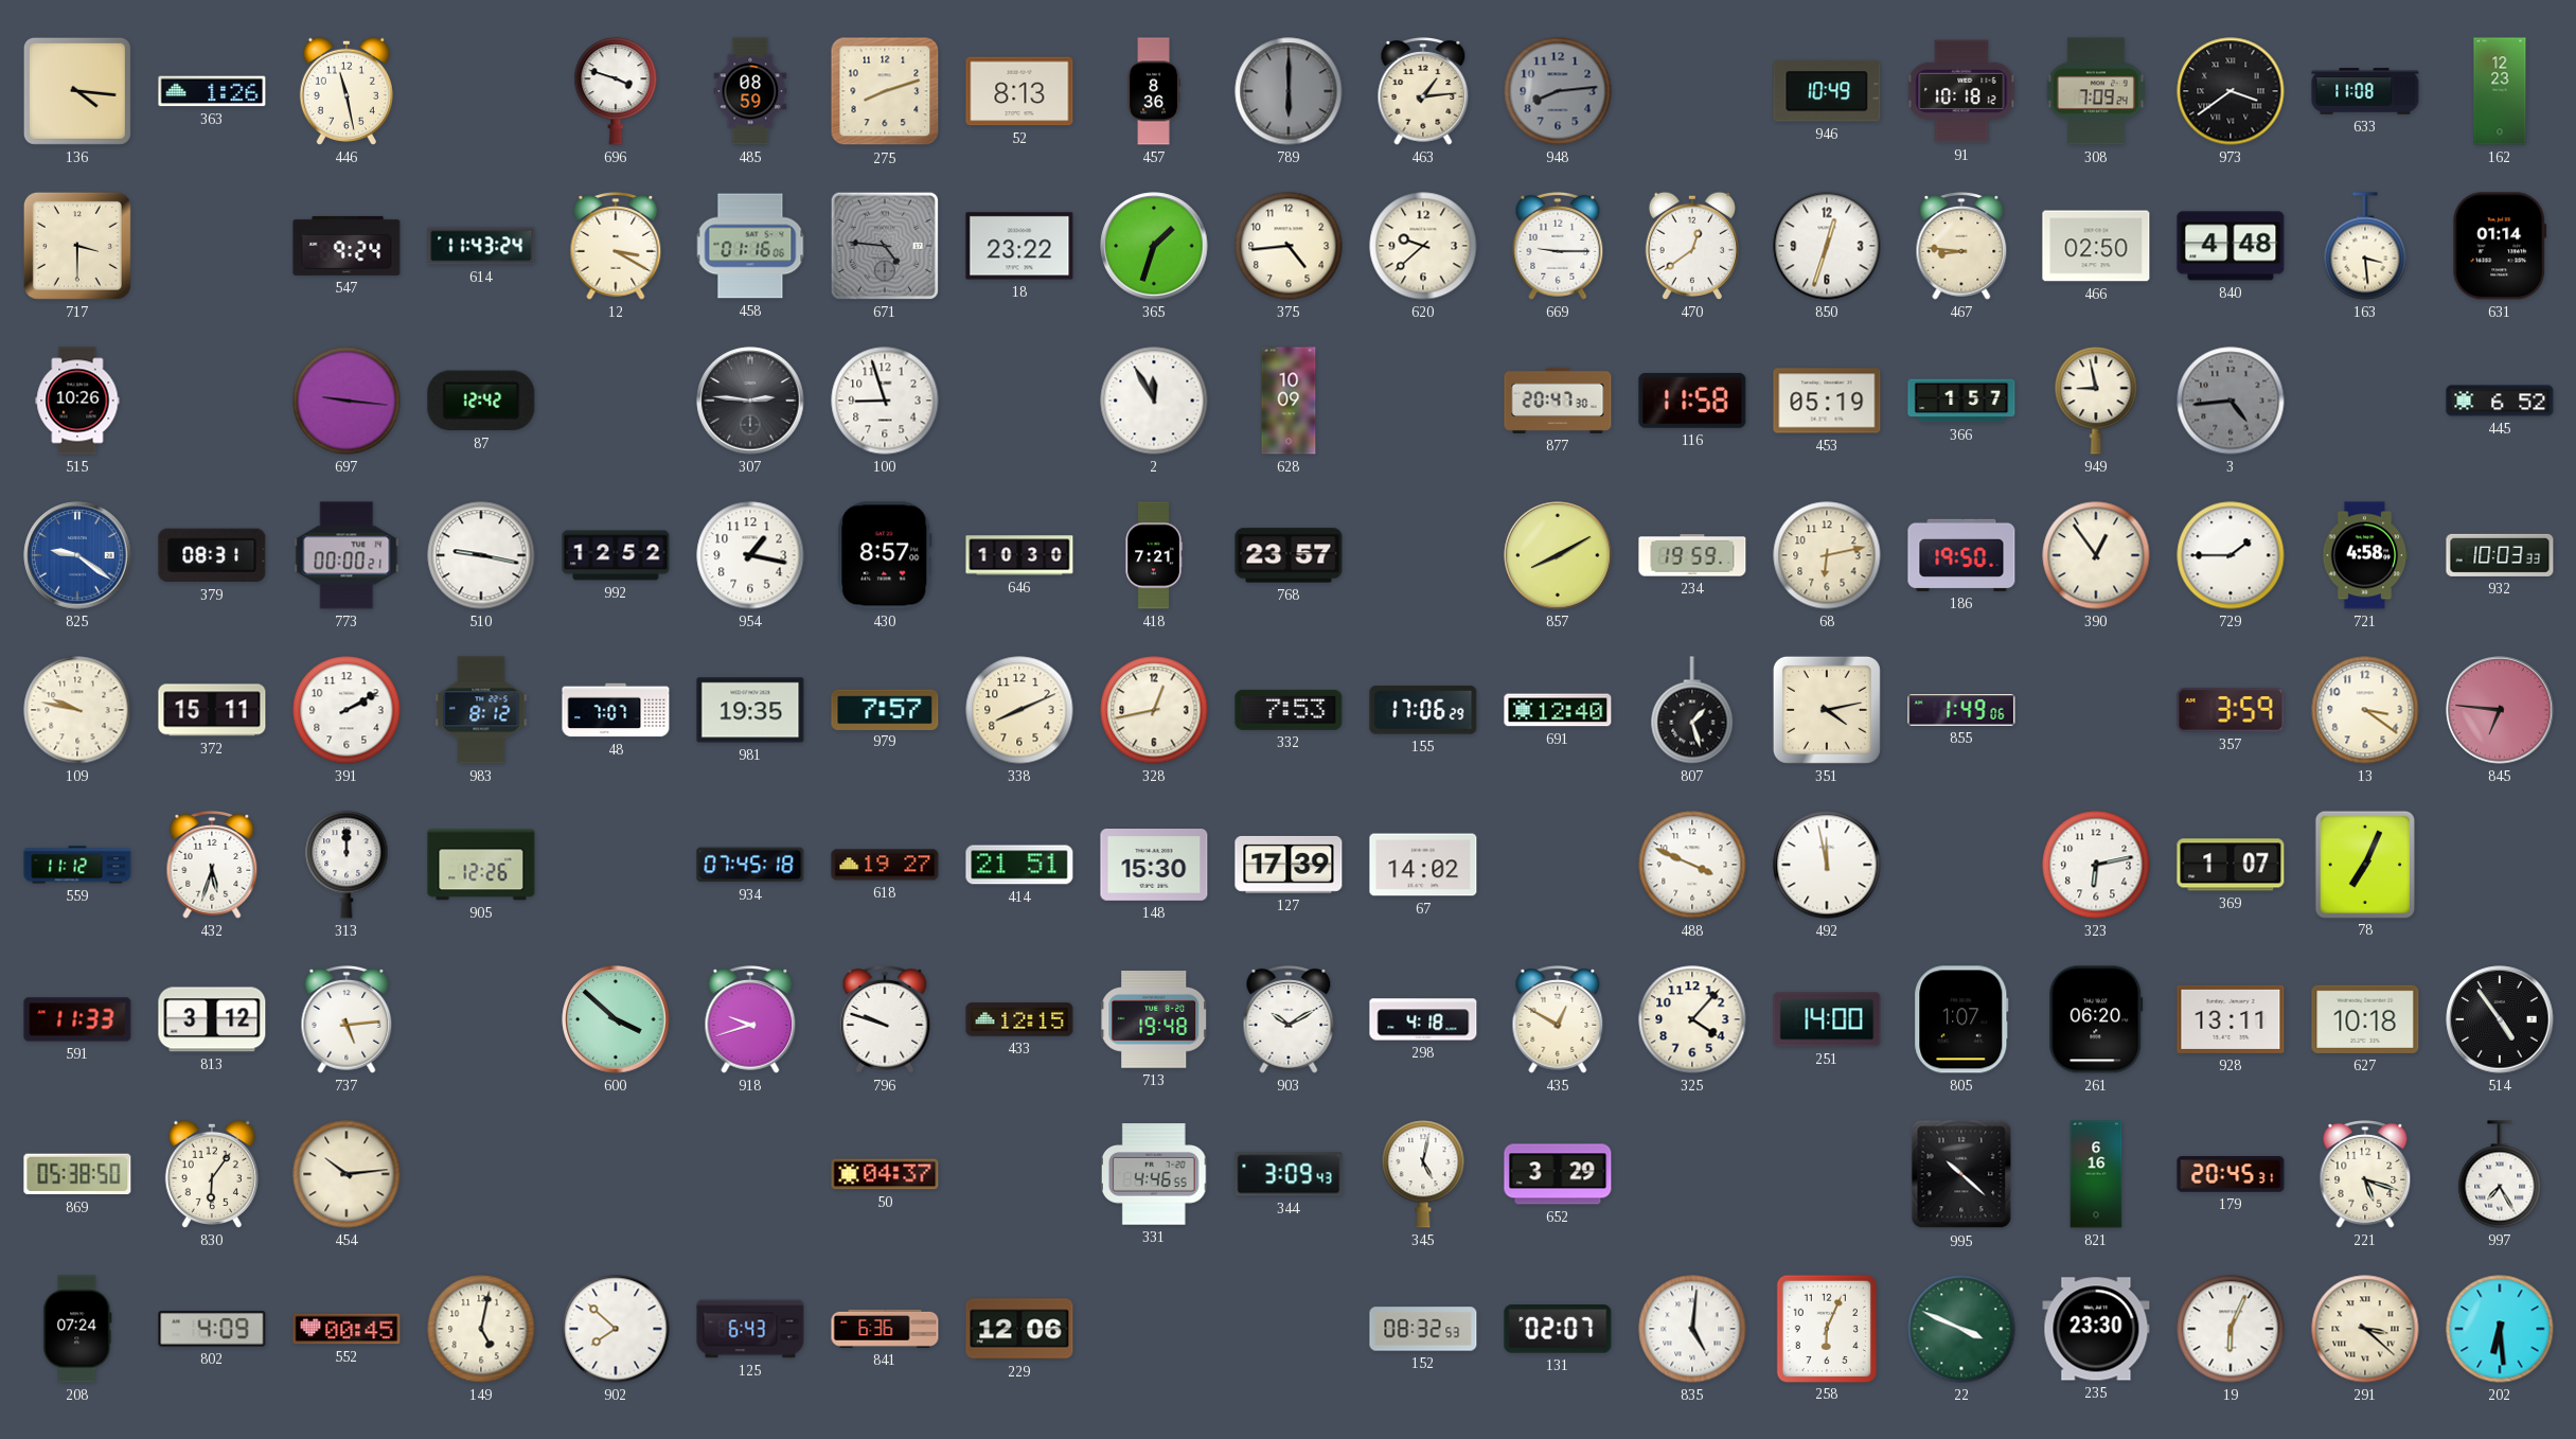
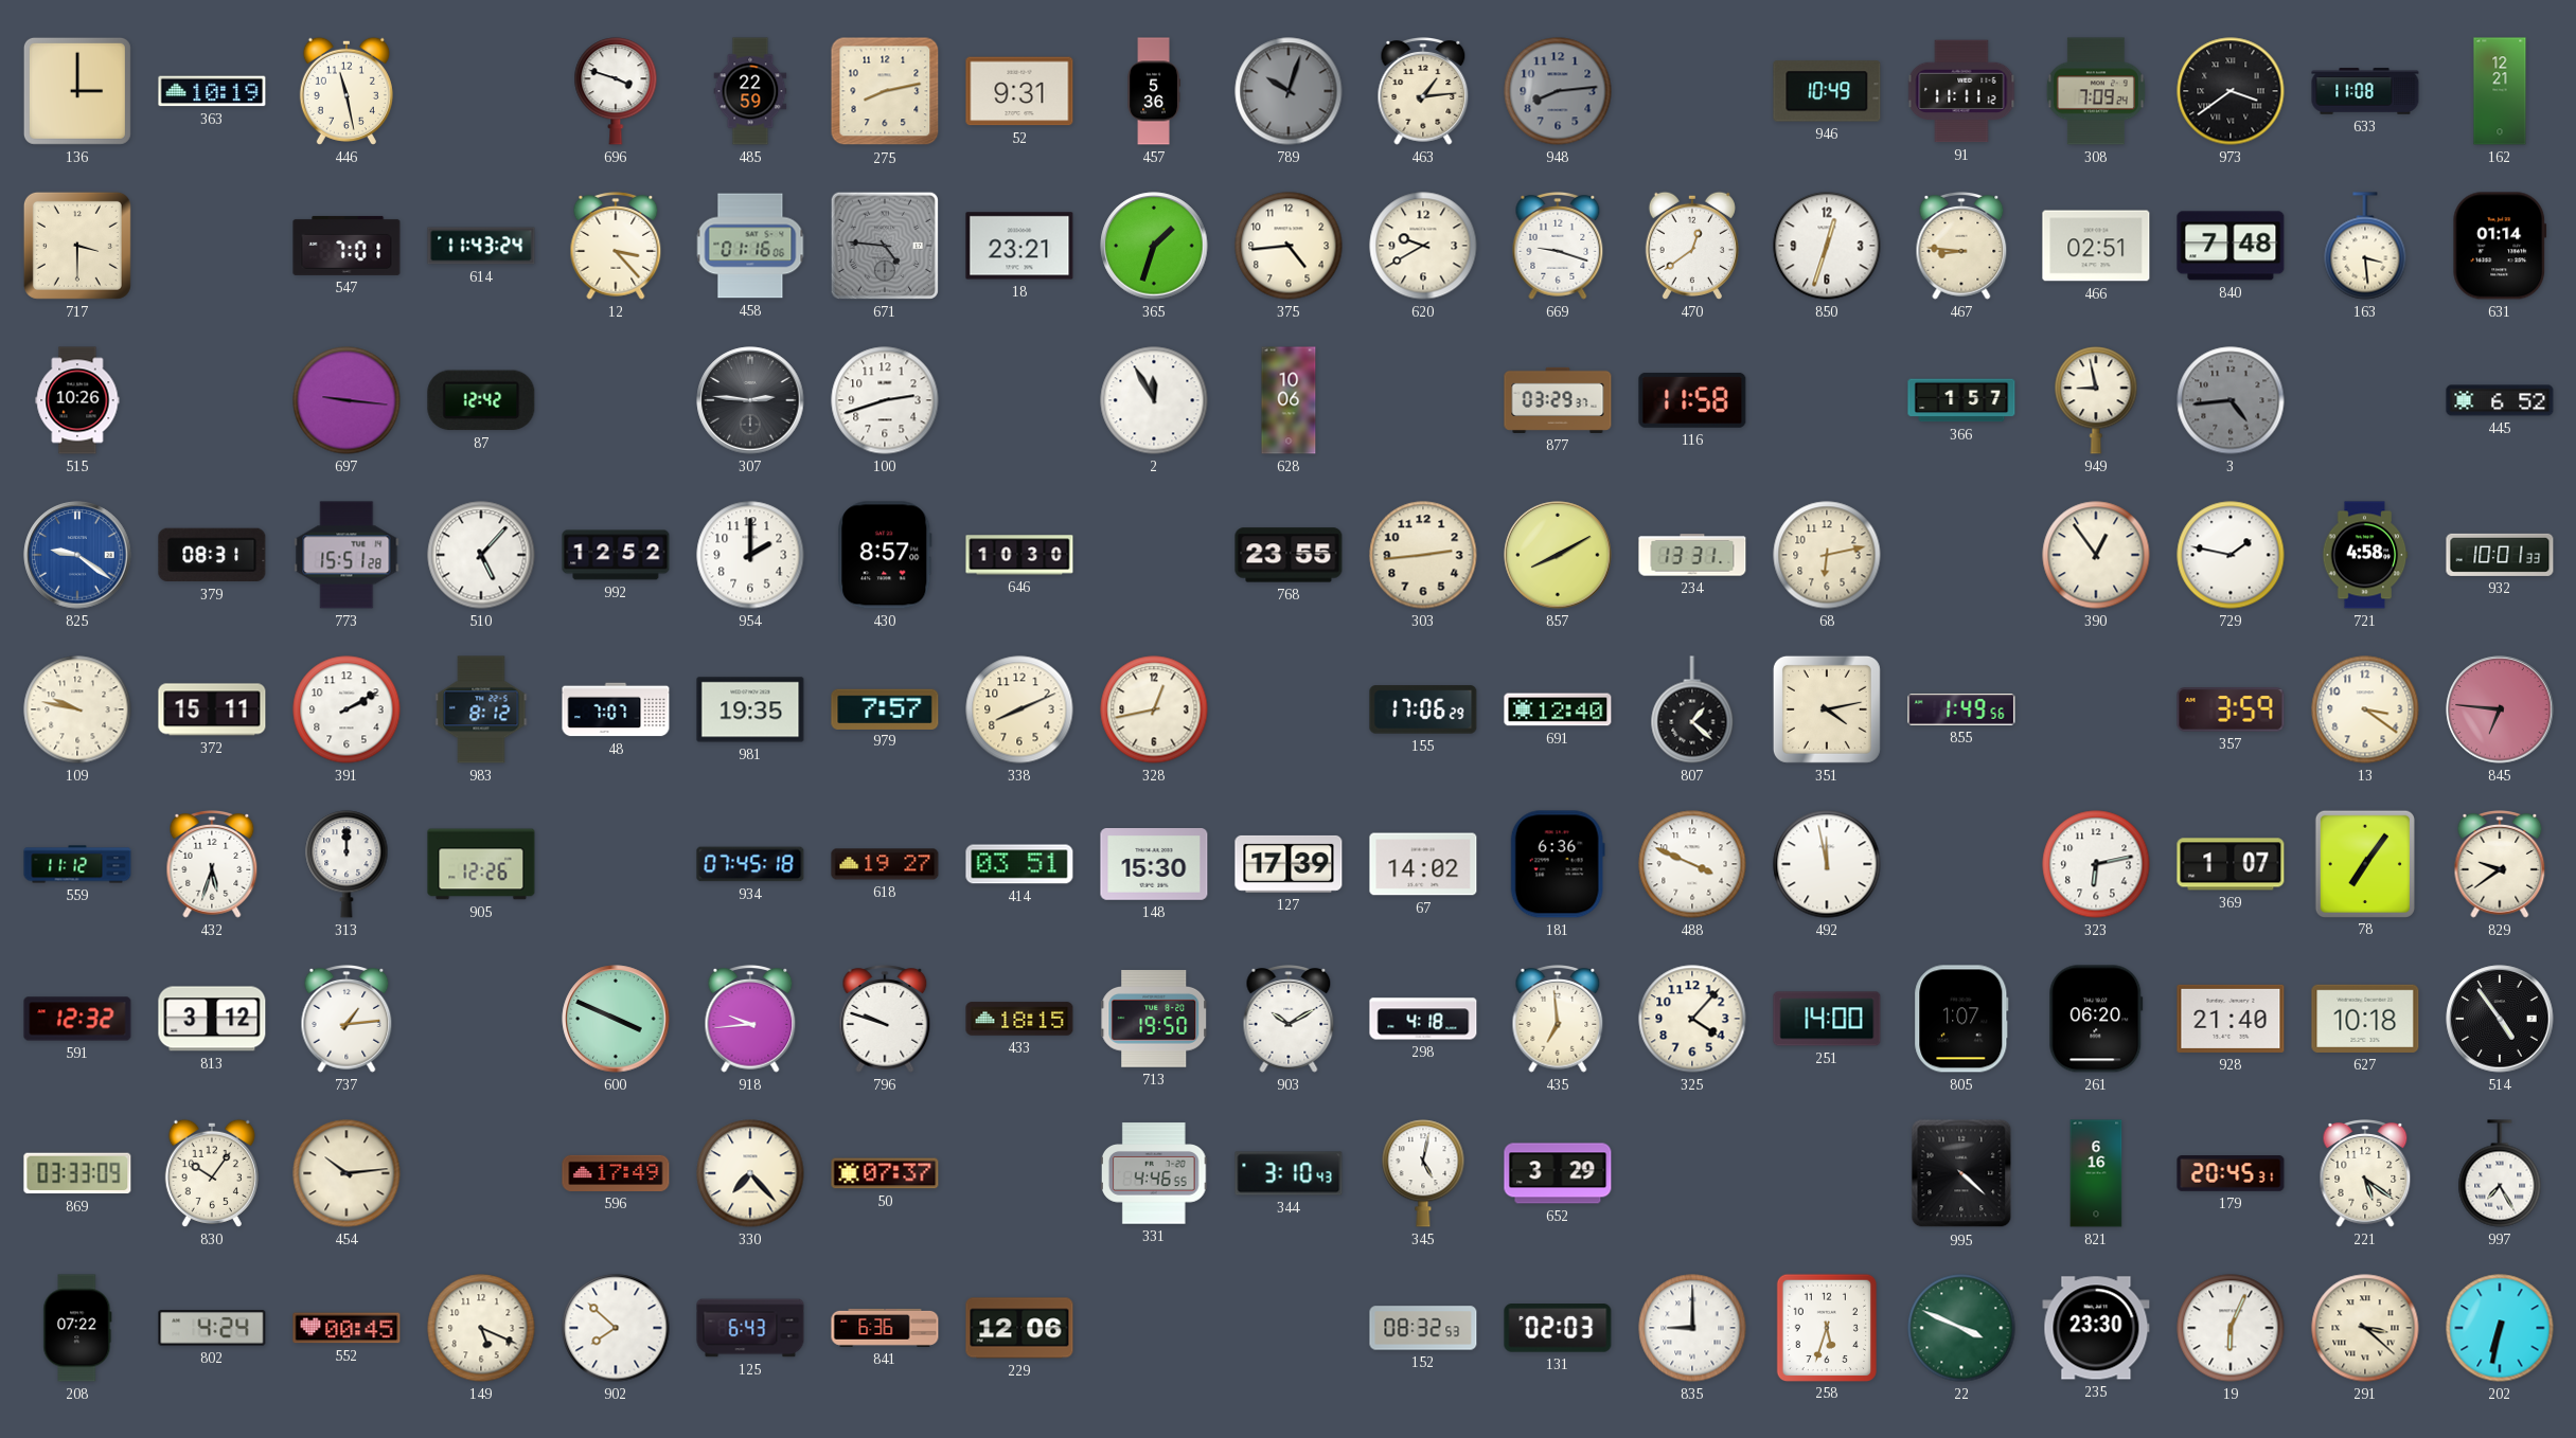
136: 4:16 -> 3:00
363: 1:26 -> 10:19
485: 08:59 -> 22:59
275: 8:12 -> 8:13
52: 8:13 -> 9:31
457: 8:36 -> 5:36
789: 6:00 -> 10:03
91: 10:18 -> 11:11
162: 12:23 -> 12:21
547: 9:24 -> 7:01
12: 3:20 -> 3:23
18: 23:22 -> 23:21
620: 9:38 -> 9:40
669: 9:15 -> 9:18
466: 02:50 -> 02:51
840: 4:48 -> 7:48
100: 8:57 -> 2:42
628: 10:09 -> 10:06
877: 20:47 -> 03:29
453: 05:19 -> none
773: 00:00 -> 15:51
510: 9:17 -> 5:07
954: 1:17 -> 2:00
418: 7:21 -> none
768: 23:57 -> 23:55
303: none -> 2:44
234: 19:59 -> 13:31
186: 19:50 -> none
729: 1:45 -> 1:47
932: 10:03 -> 10:01
332: 7:53 -> none
807: 1:27 -> 1:22
855: 1:49:06 -> 1:49:56
414: 21:51 -> 03:51
181: none -> 6:36
78: 7:04 -> 7:06
829: none -> 9:39
591: 11:33 -> 12:32
737: 5:14 -> 1:14
600: 3:52 -> 3:49
918: 9:42 -> 9:44
433: 12:15 -> 18:15
713: 19:48 -> 19:50
435: 12:50 -> 6:59
928: 13:11 -> 21:40
869: 05:38 -> 03:33
830: 6:06 -> 10:06
596: none -> 17:49
330: none -> 7:23
50: 04:37 -> 07:37
344: 3:09 -> 3:10
995: 10:22 -> 4:22
221: 5:18 -> 5:21
208: 07:24 -> 07:22
802: 4:09 -> 4:24
149: 5:02 -> 5:19
131: 02:07 -> 02:03
835: 5:01 -> 9:00
258: 6:04 -> 5:33
202: 6:29 -> 6:32
